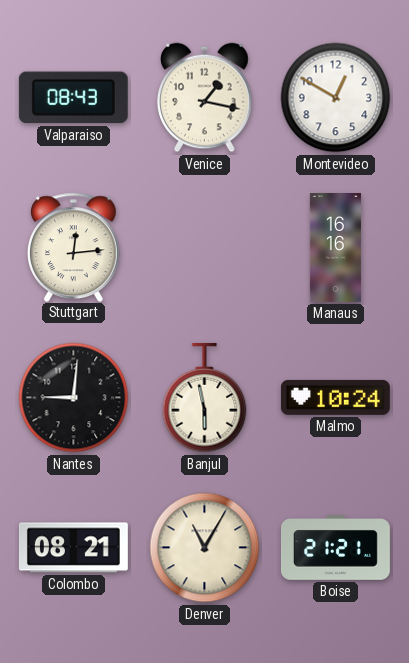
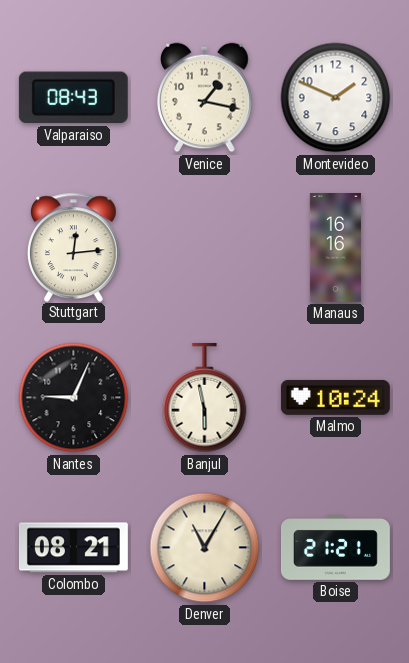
Montevideo: 12:50 -> 1:49
Nantes: 9:01 -> 9:04
